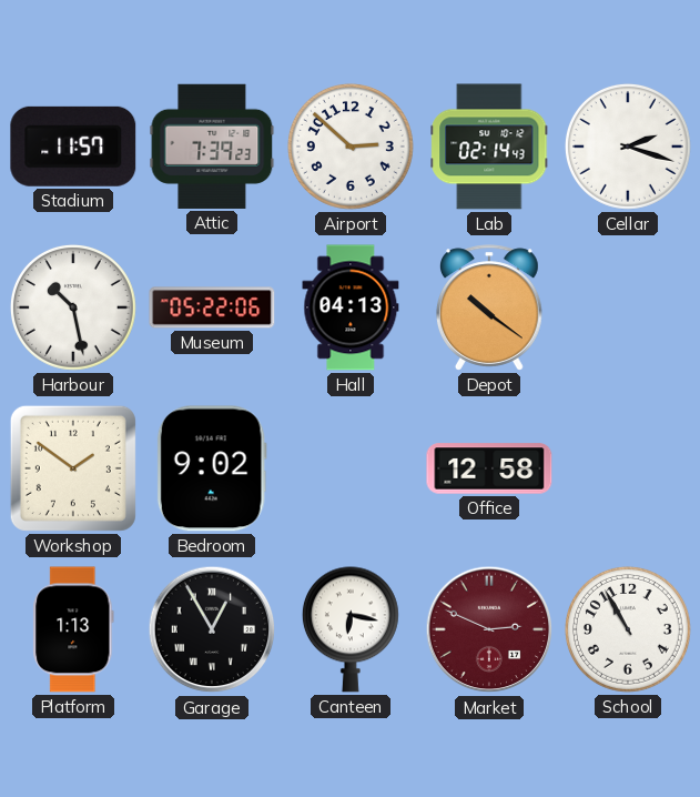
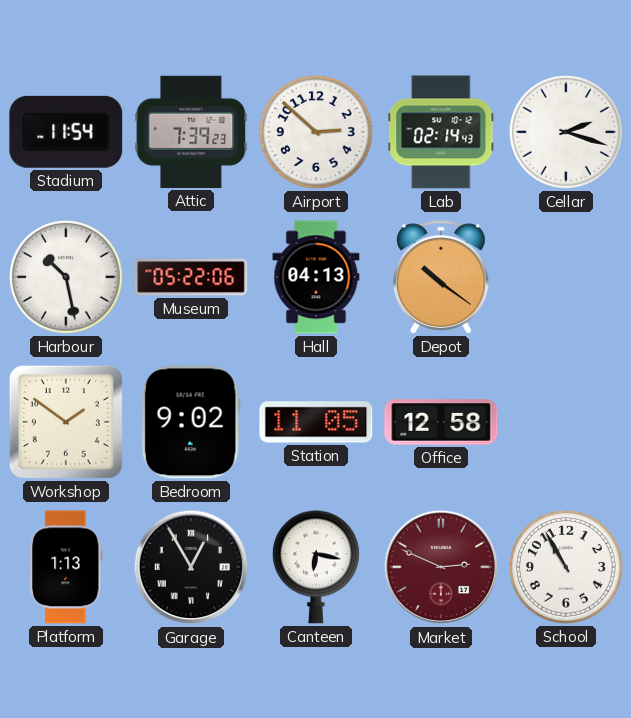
Stadium: 11:57 -> 11:54
Station: none -> 11:05
